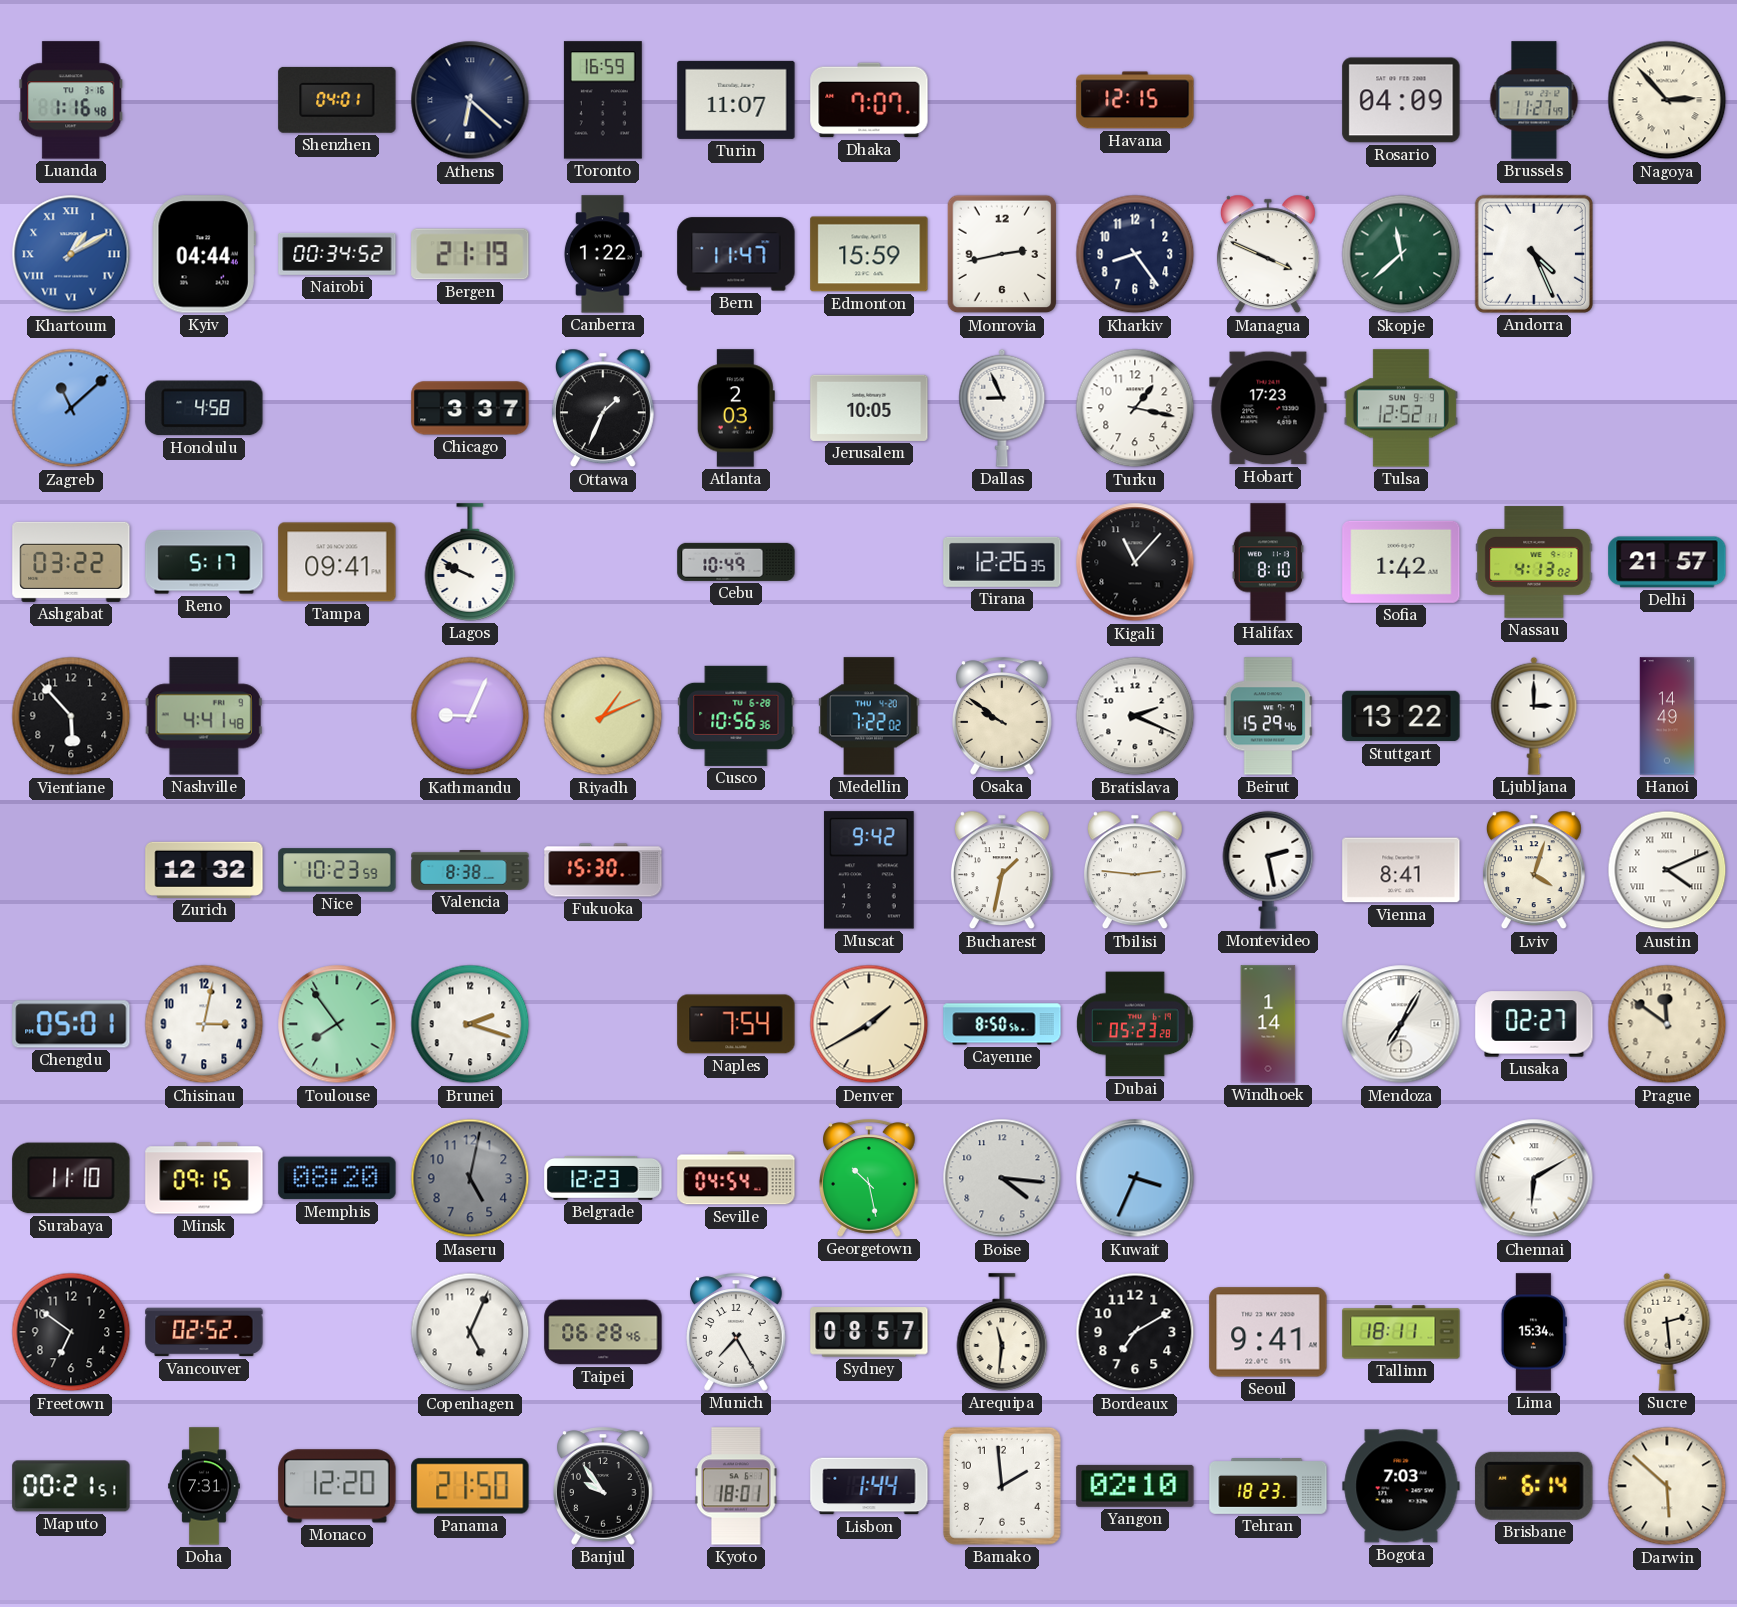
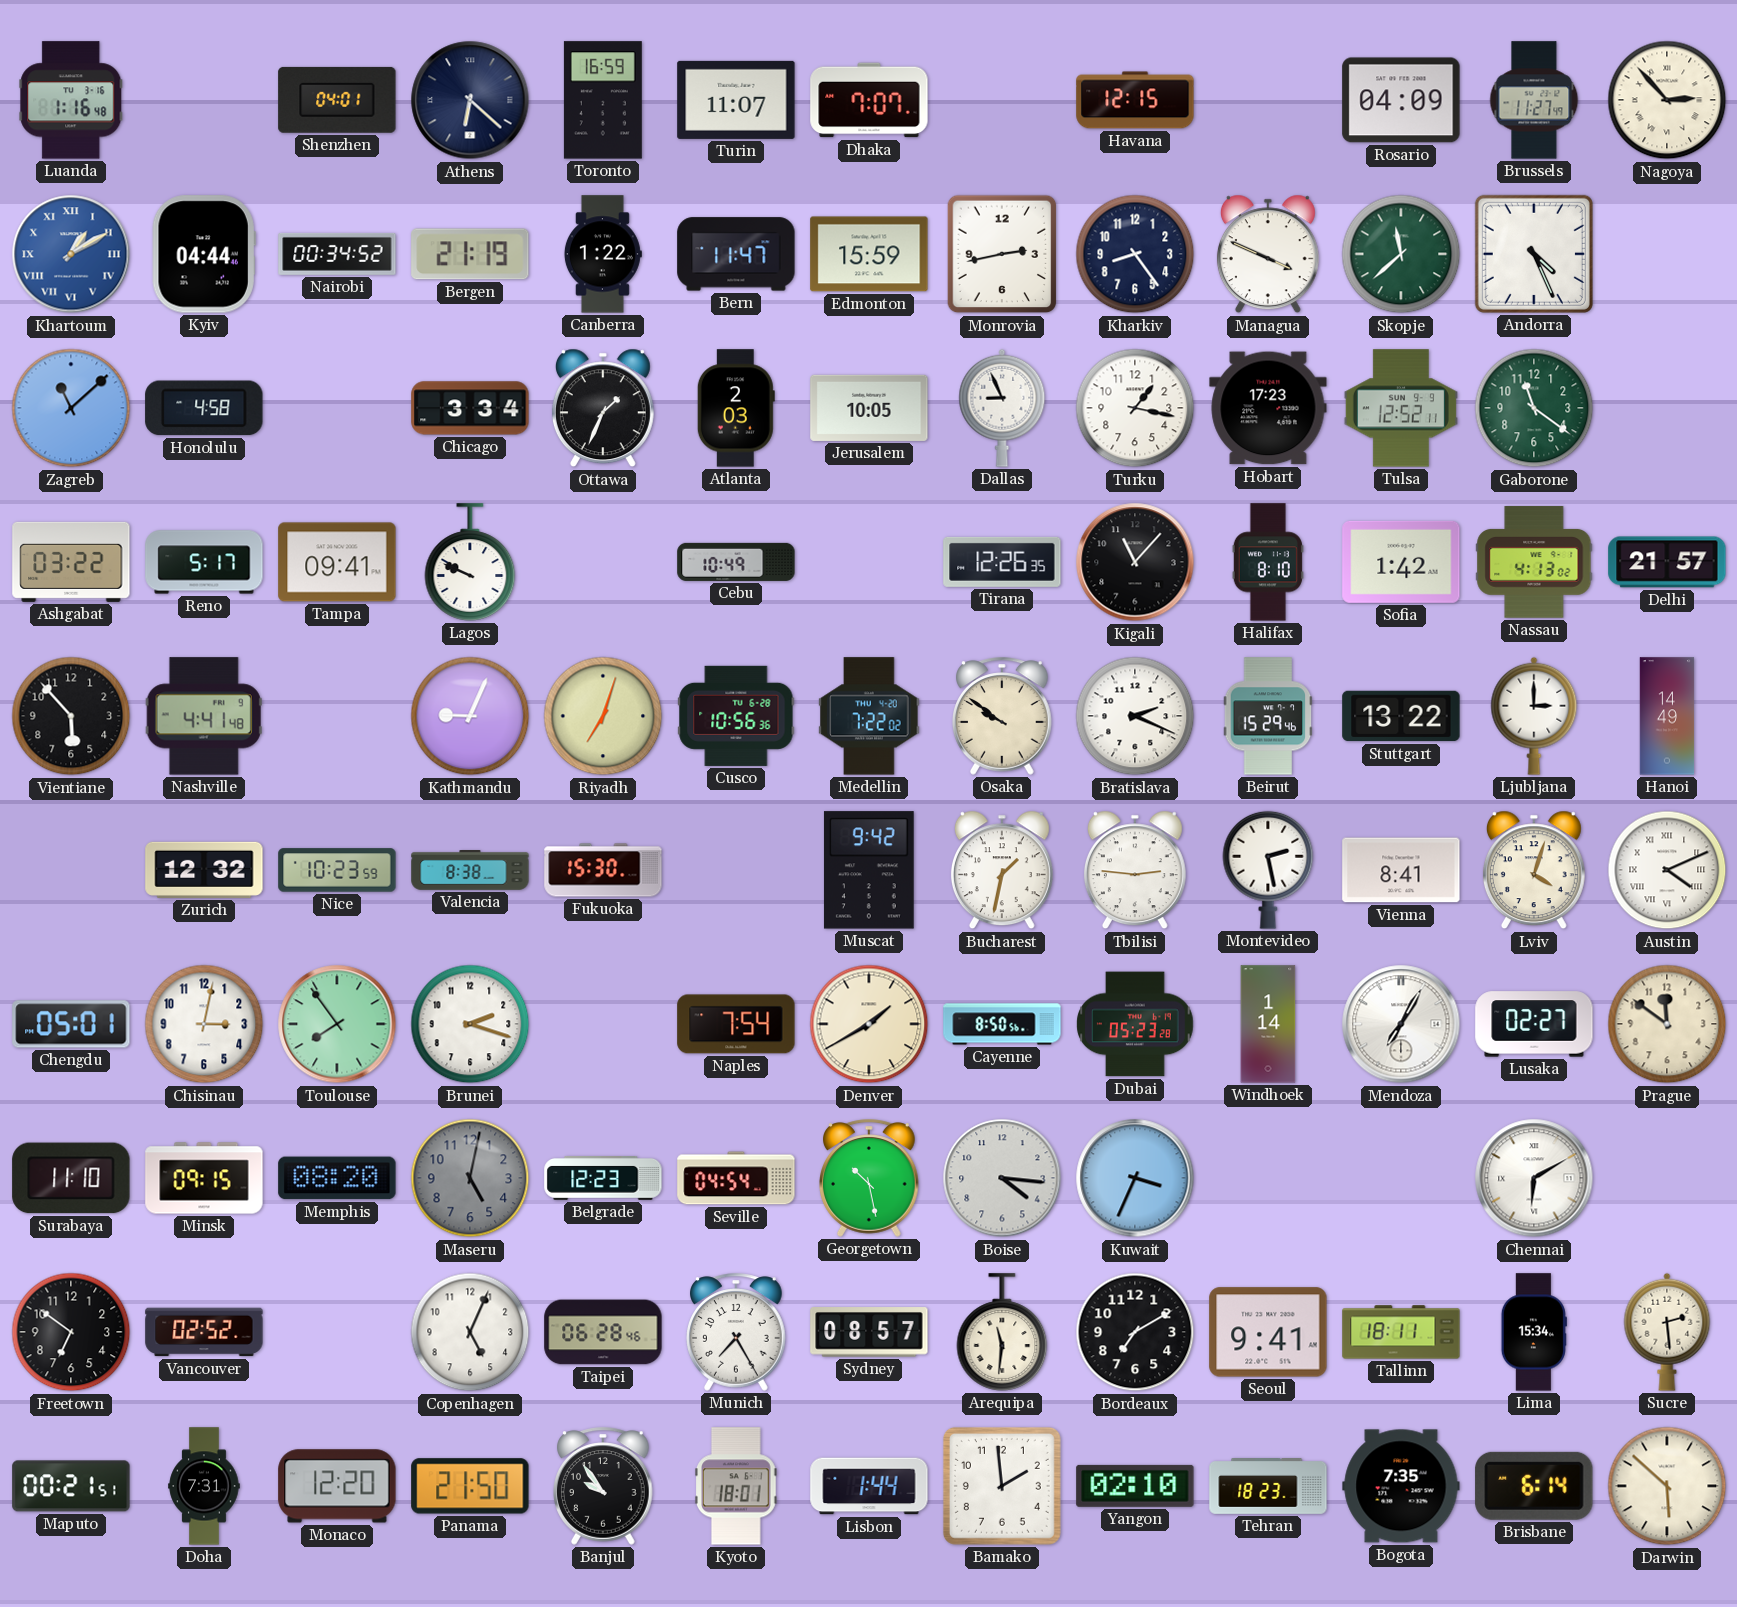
Chicago: 3:37 -> 3:34
Gaborone: none -> 11:21
Riyadh: 1:11 -> 7:03
Bogota: 7:03 -> 7:35
